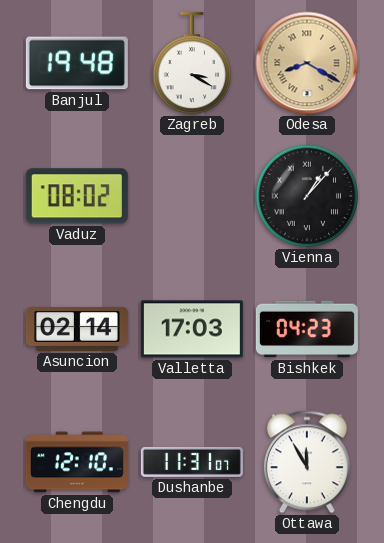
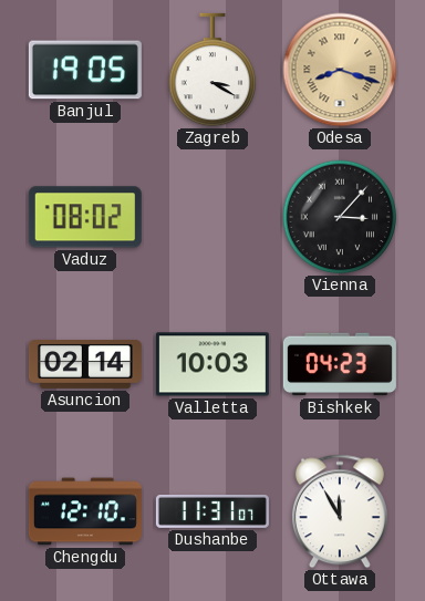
Banjul: 19:48 -> 19:05
Odesa: 8:20 -> 8:18
Vienna: 1:07 -> 3:07
Valletta: 17:03 -> 10:03
